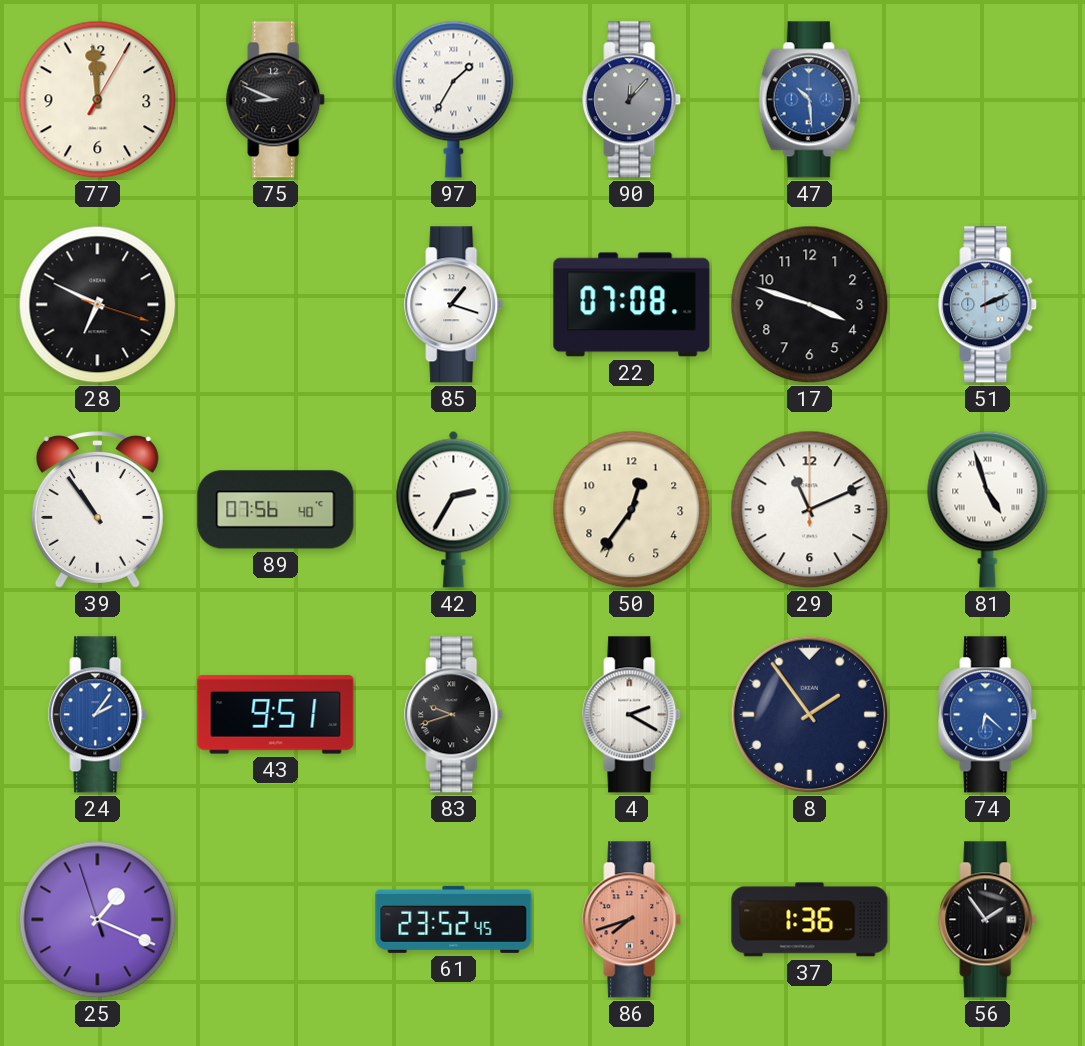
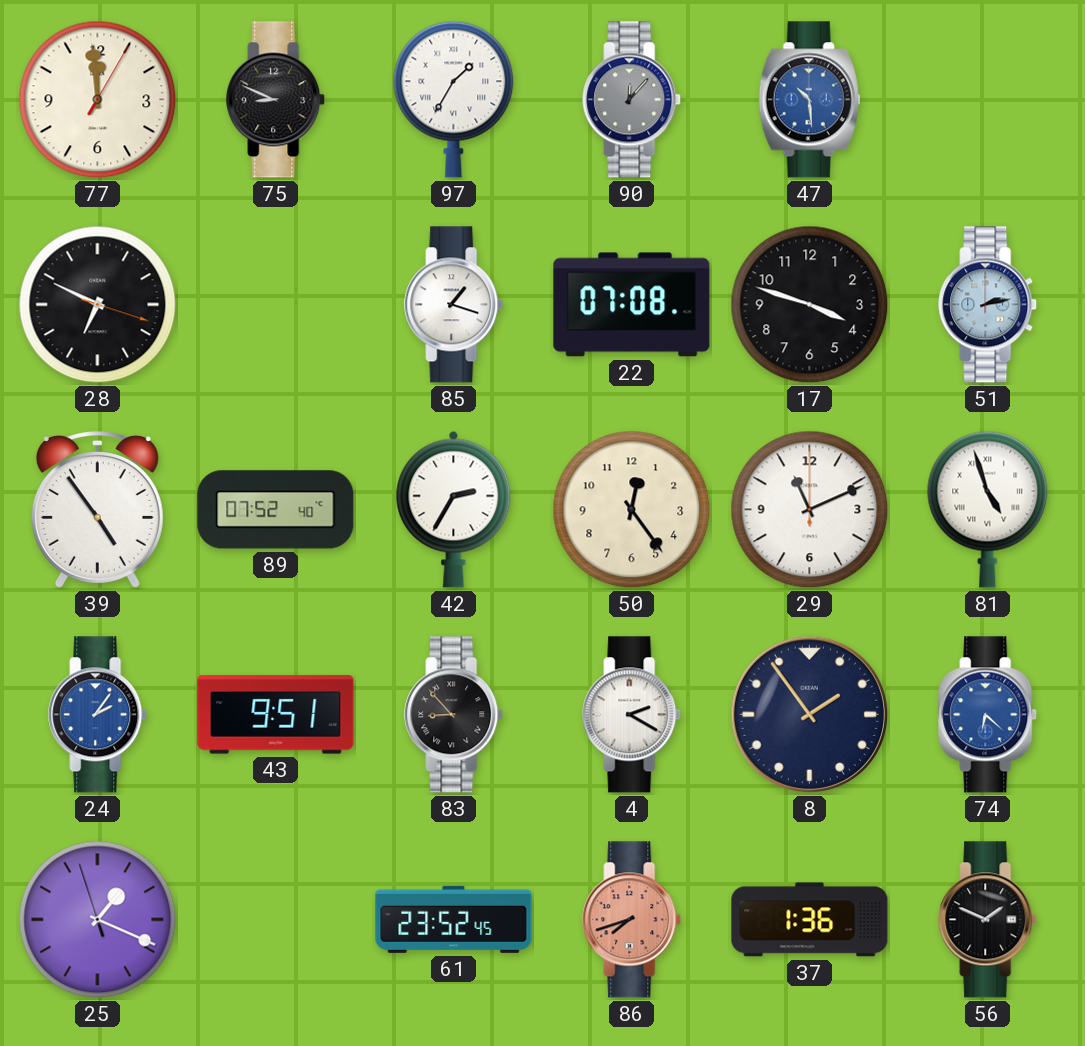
51: 2:11 -> 2:13
39: 10:54 -> 4:54
89: 07:56 -> 07:52
50: 12:36 -> 12:24
83: 9:42 -> 8:53
56: 1:54 -> 1:49
